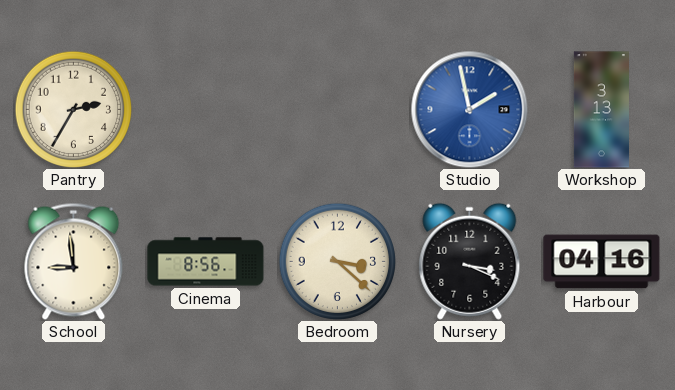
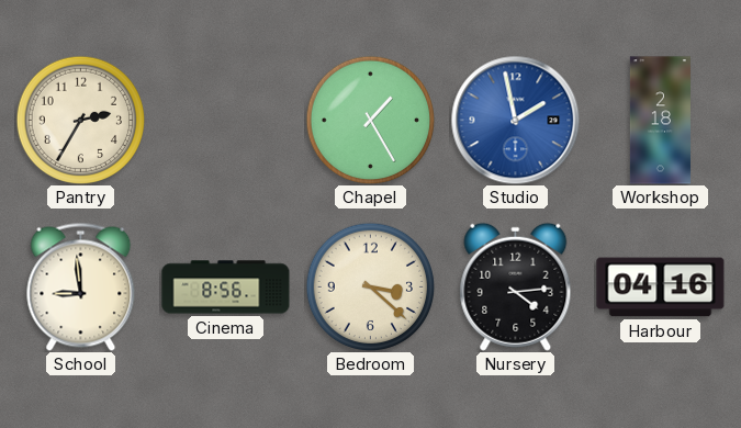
Chapel: none -> 1:25
Workshop: 3:13 -> 2:18
Nursery: 3:19 -> 4:14
